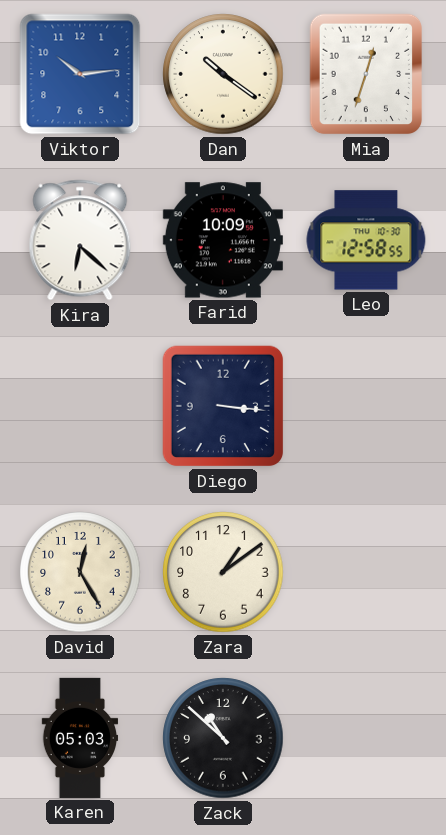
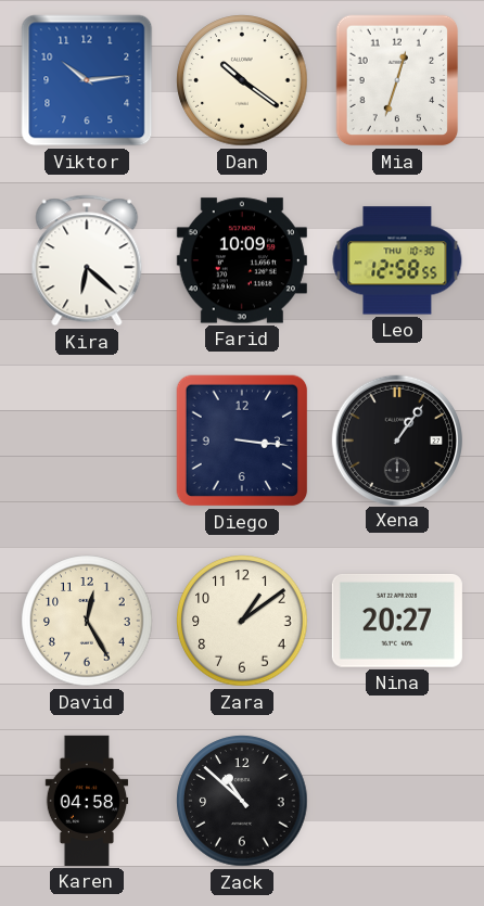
Xena: none -> 1:06
Nina: none -> 20:27
Karen: 05:03 -> 04:58
